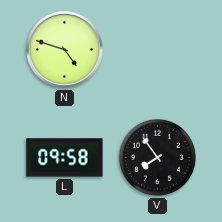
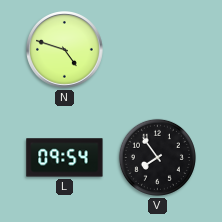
L: 09:58 -> 09:54
